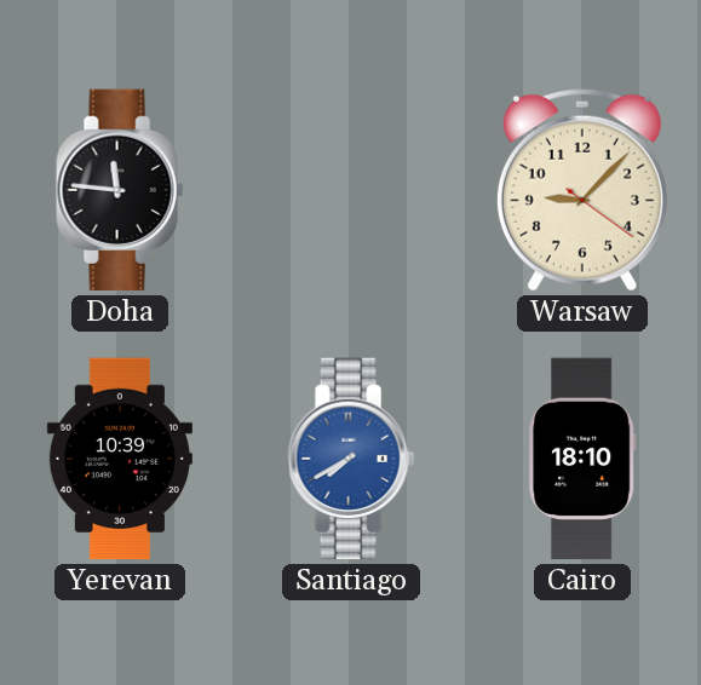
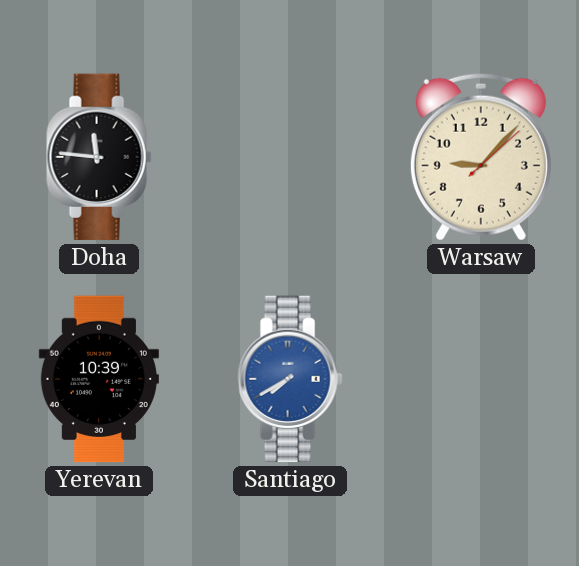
Warsaw: 9:07:21 -> 9:07:08
Cairo: 18:10 -> none
